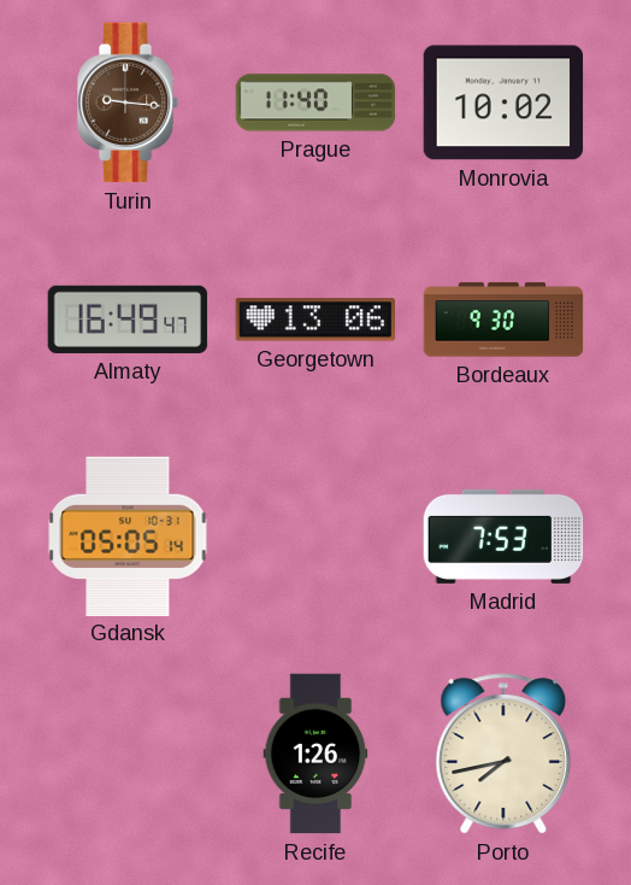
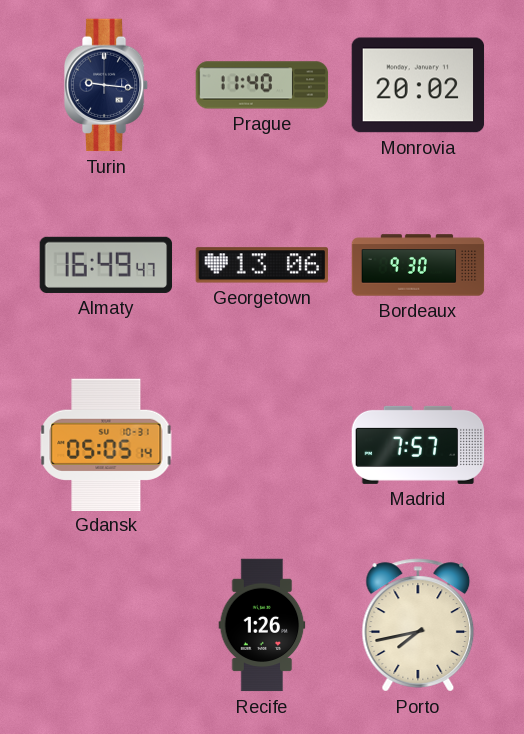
Turin dial: brown -> navy
Monrovia: 10:02 -> 20:02
Madrid: 7:53 -> 7:57
